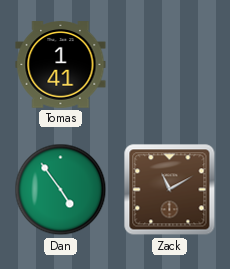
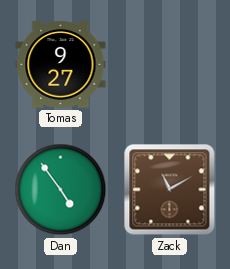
Tomas: 1:41 -> 9:27
